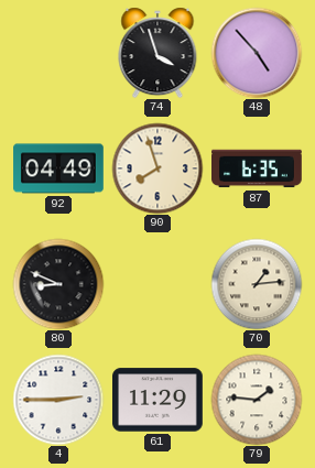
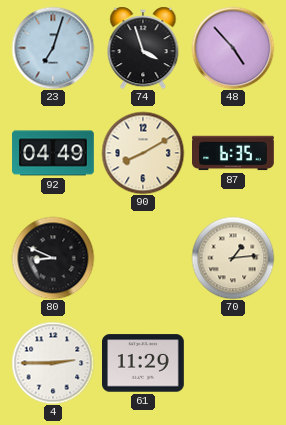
23: none -> 7:03
90: 7:57 -> 8:10
79: 1:46 -> none
